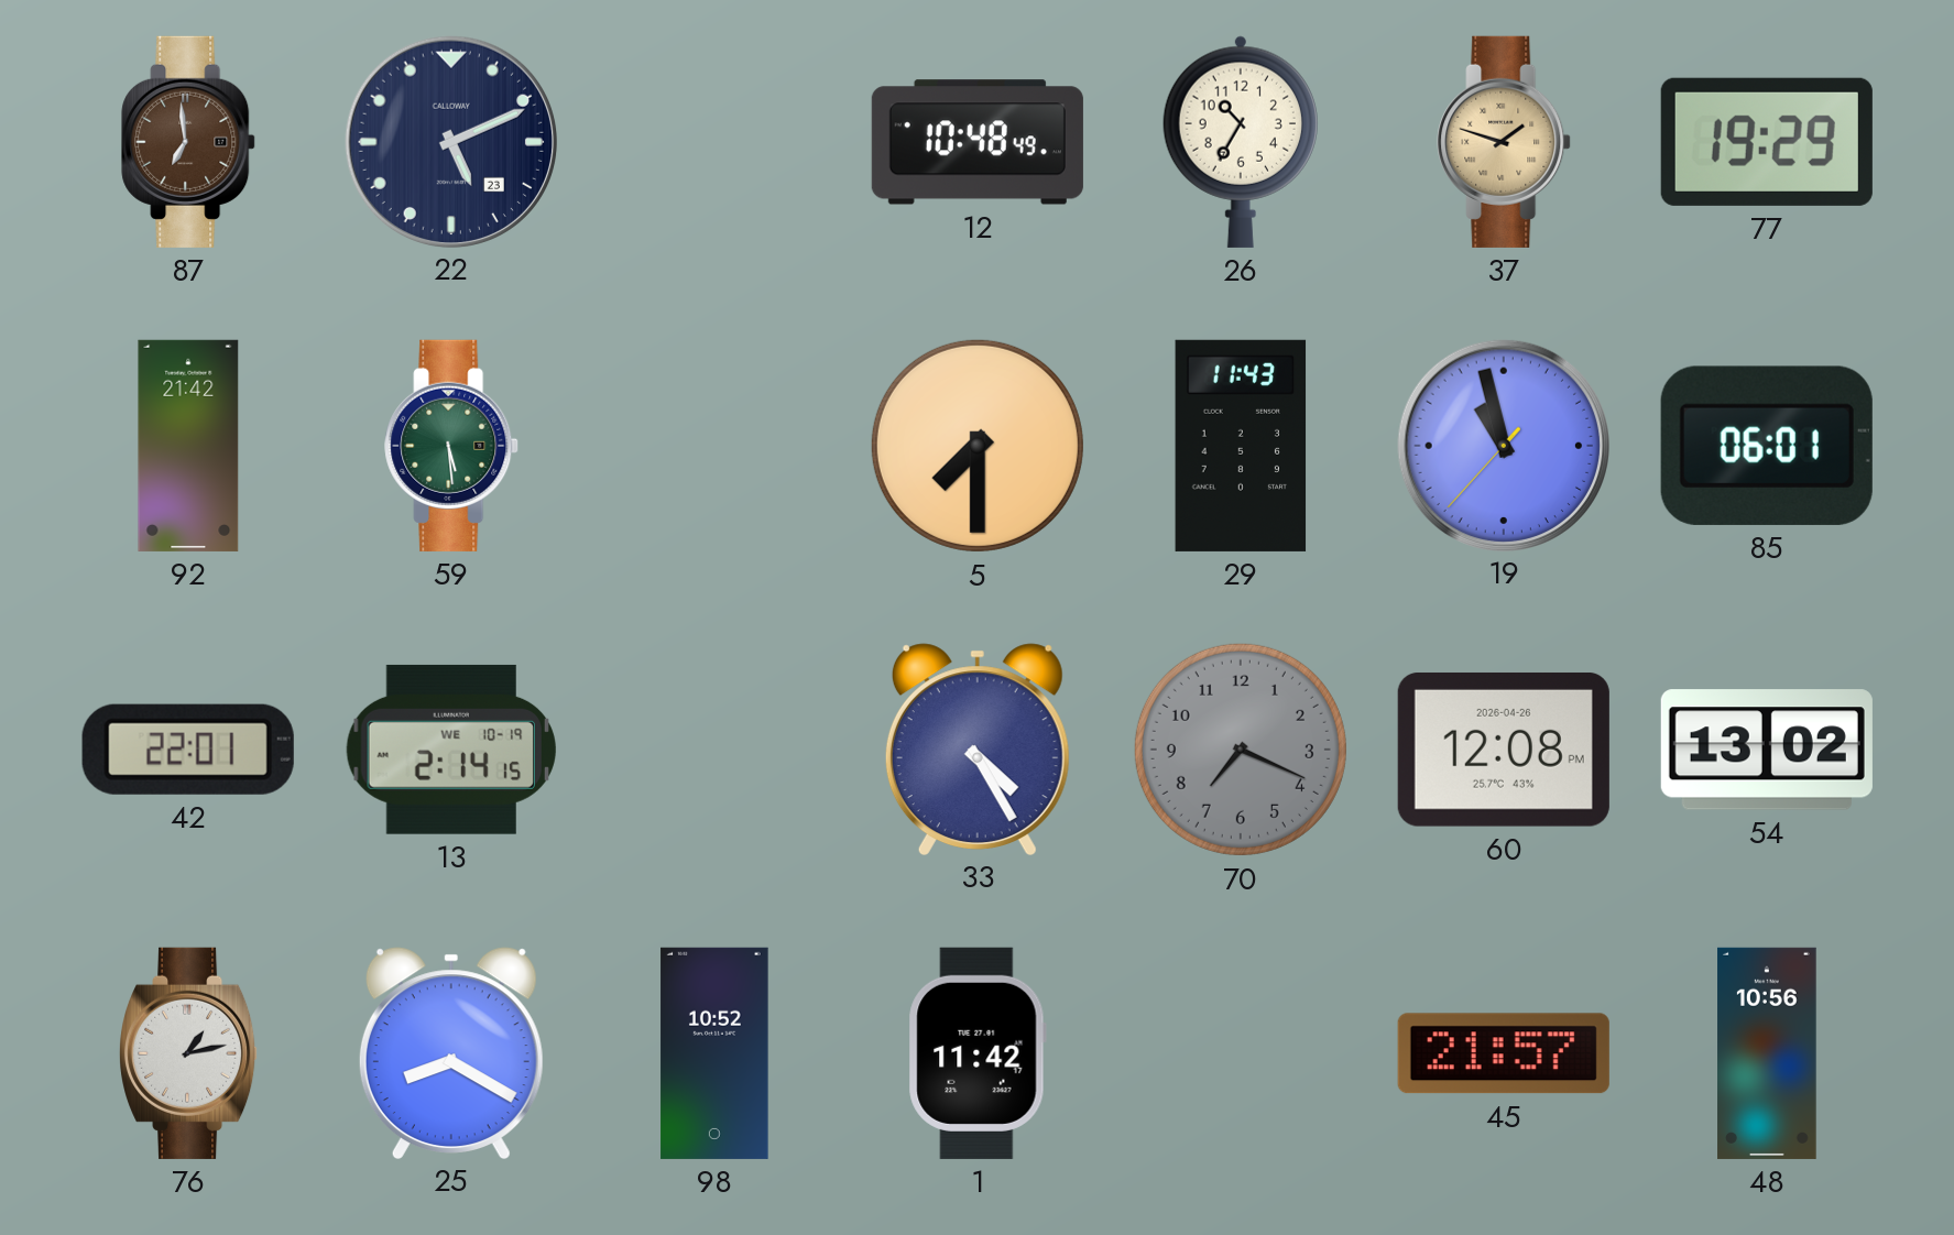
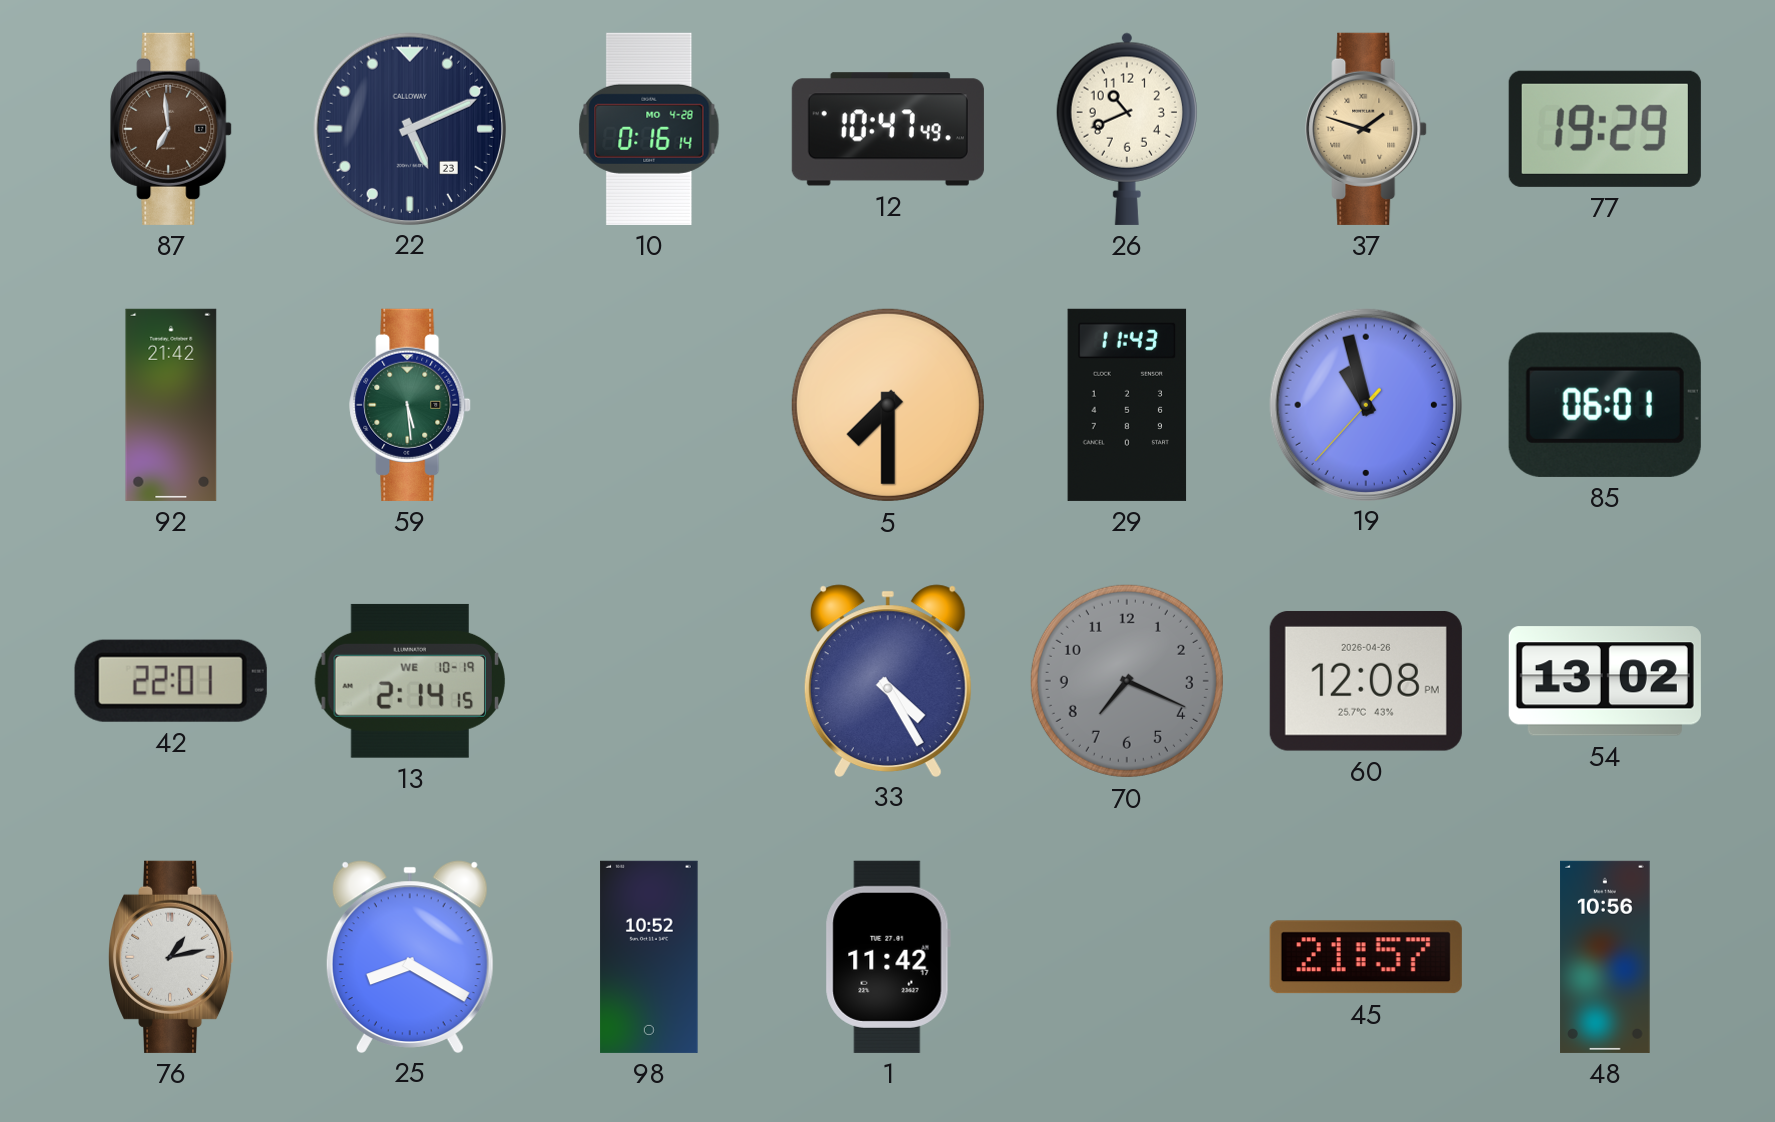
10: none -> 0:16
12: 10:48 -> 10:47
26: 10:35 -> 10:41
